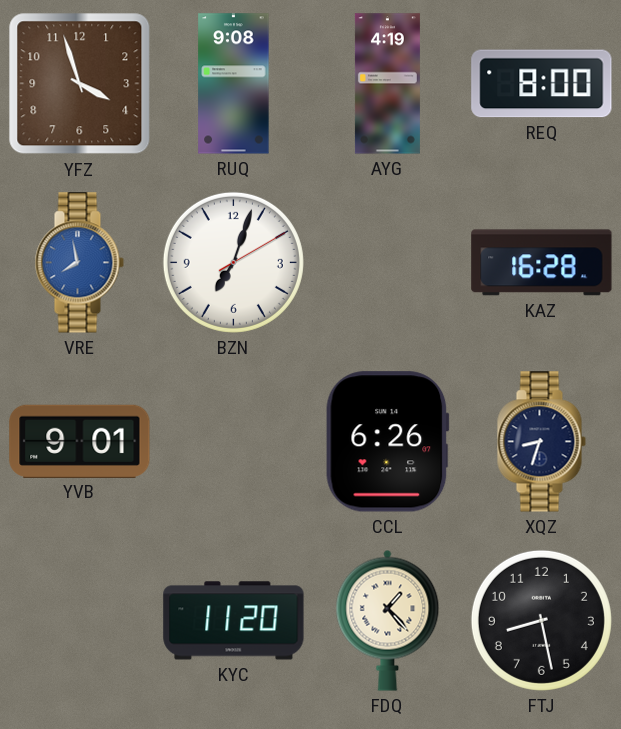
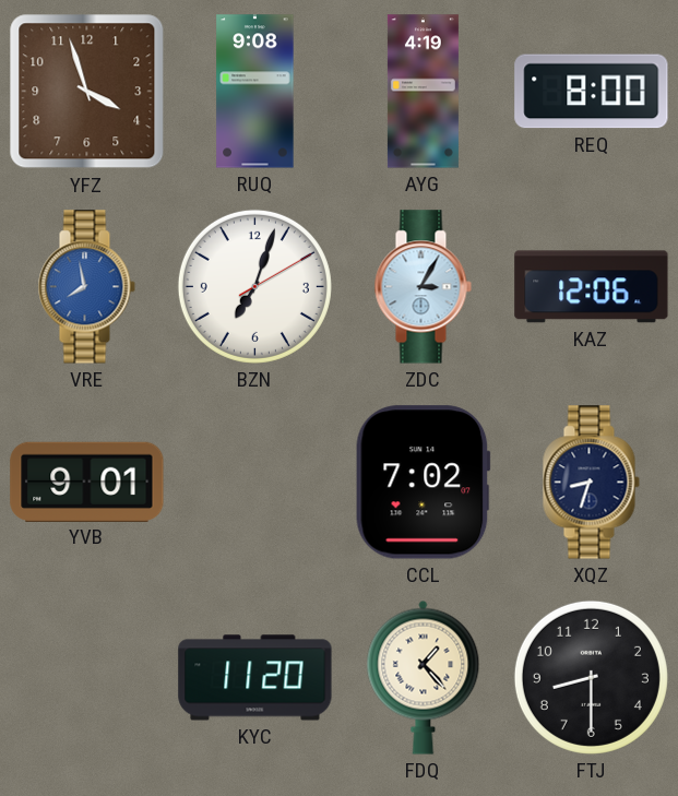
ZDC: none -> 3:05
KAZ: 16:28 -> 12:06
CCL: 6:26 -> 7:02
FTJ: 8:28 -> 8:30
